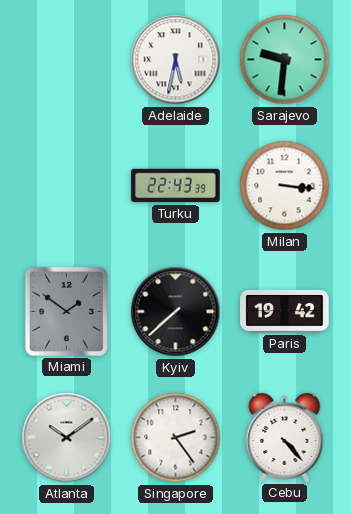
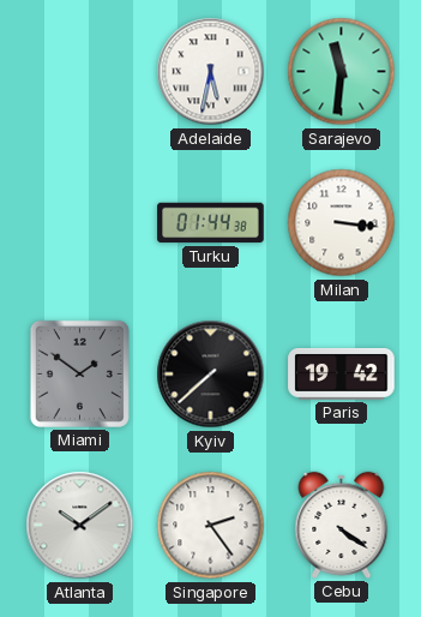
Sarajevo: 9:31 -> 11:31
Turku: 22:43 -> 01:44
Cebu: 4:23 -> 4:21
